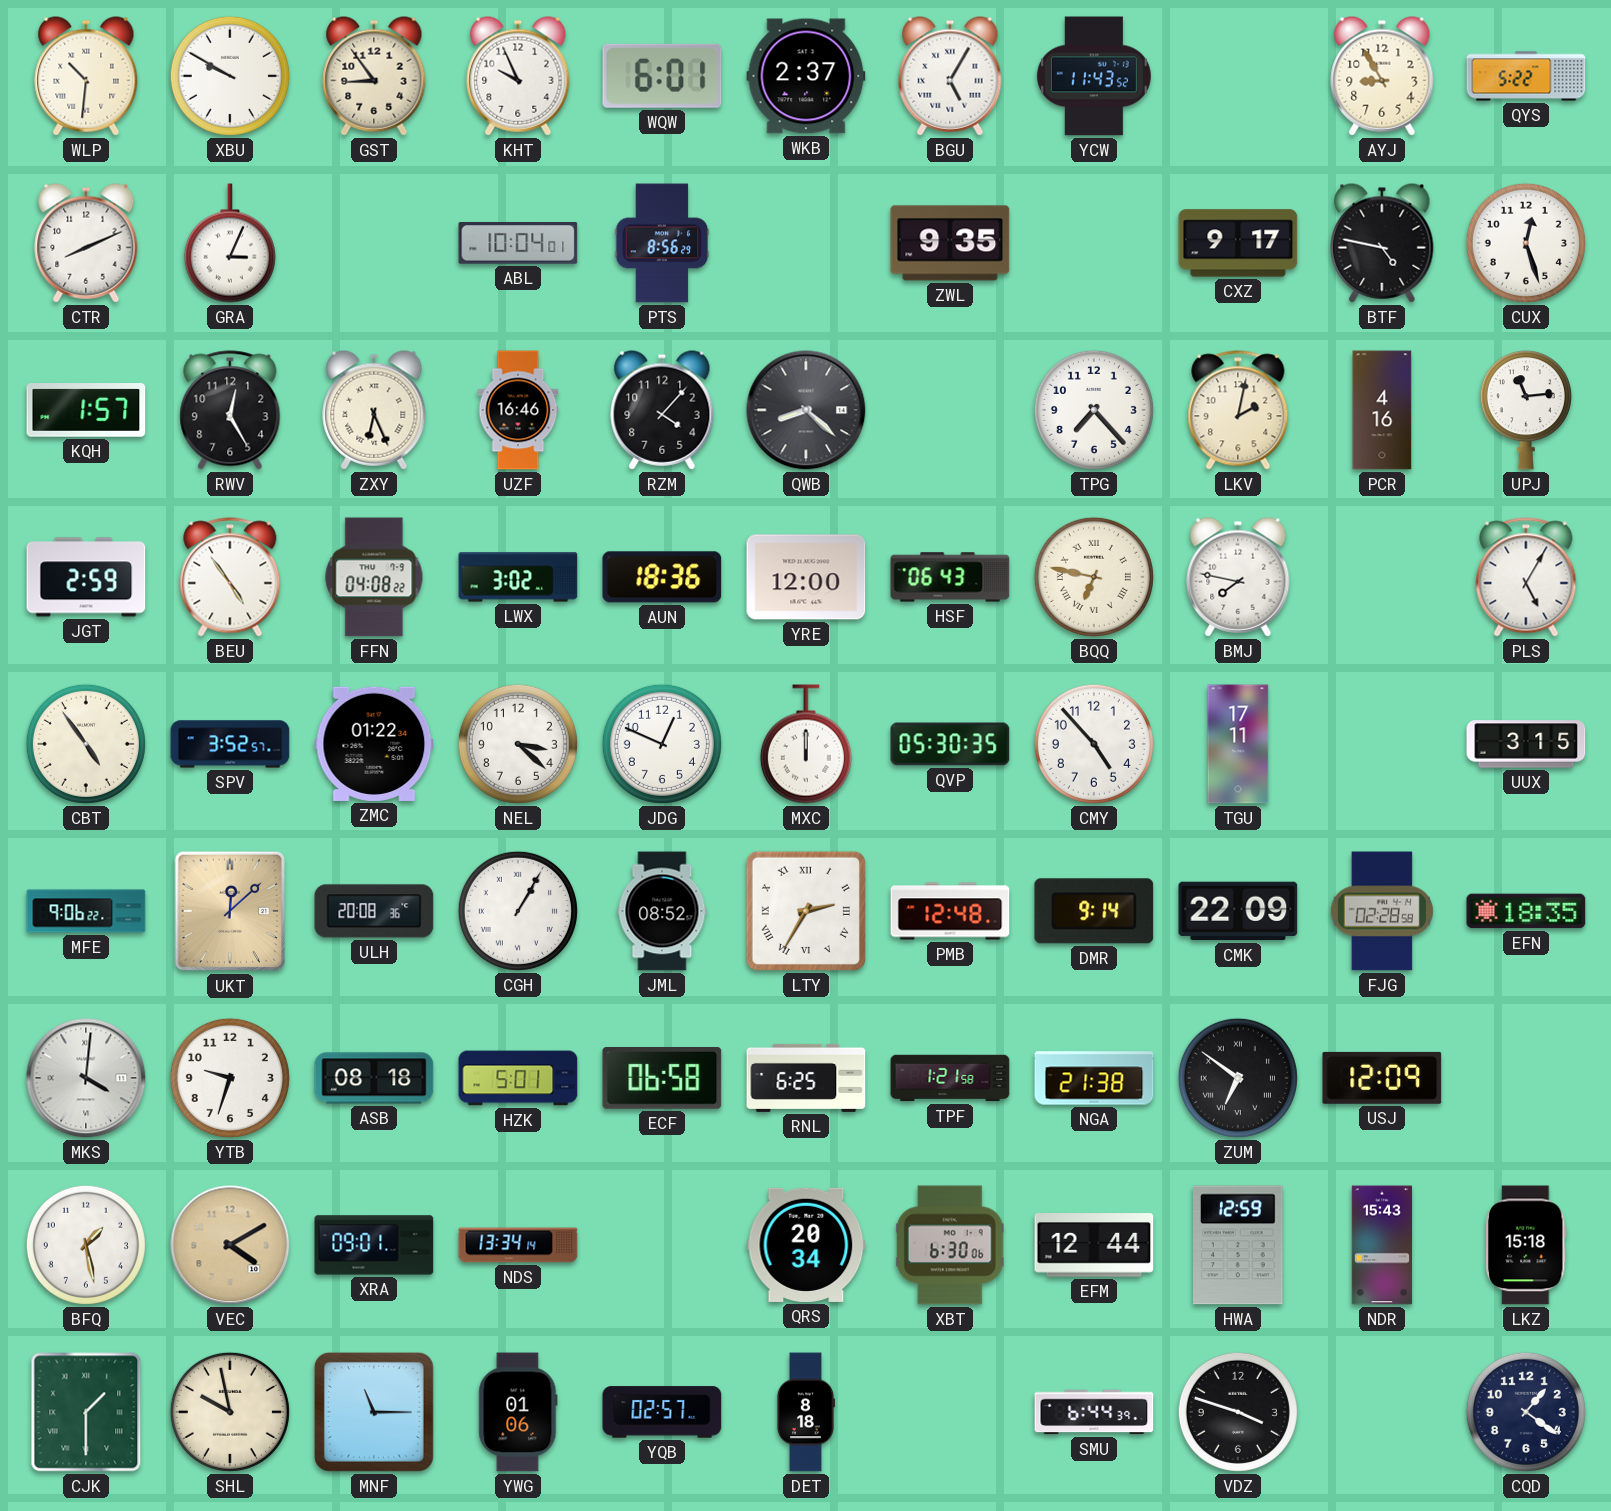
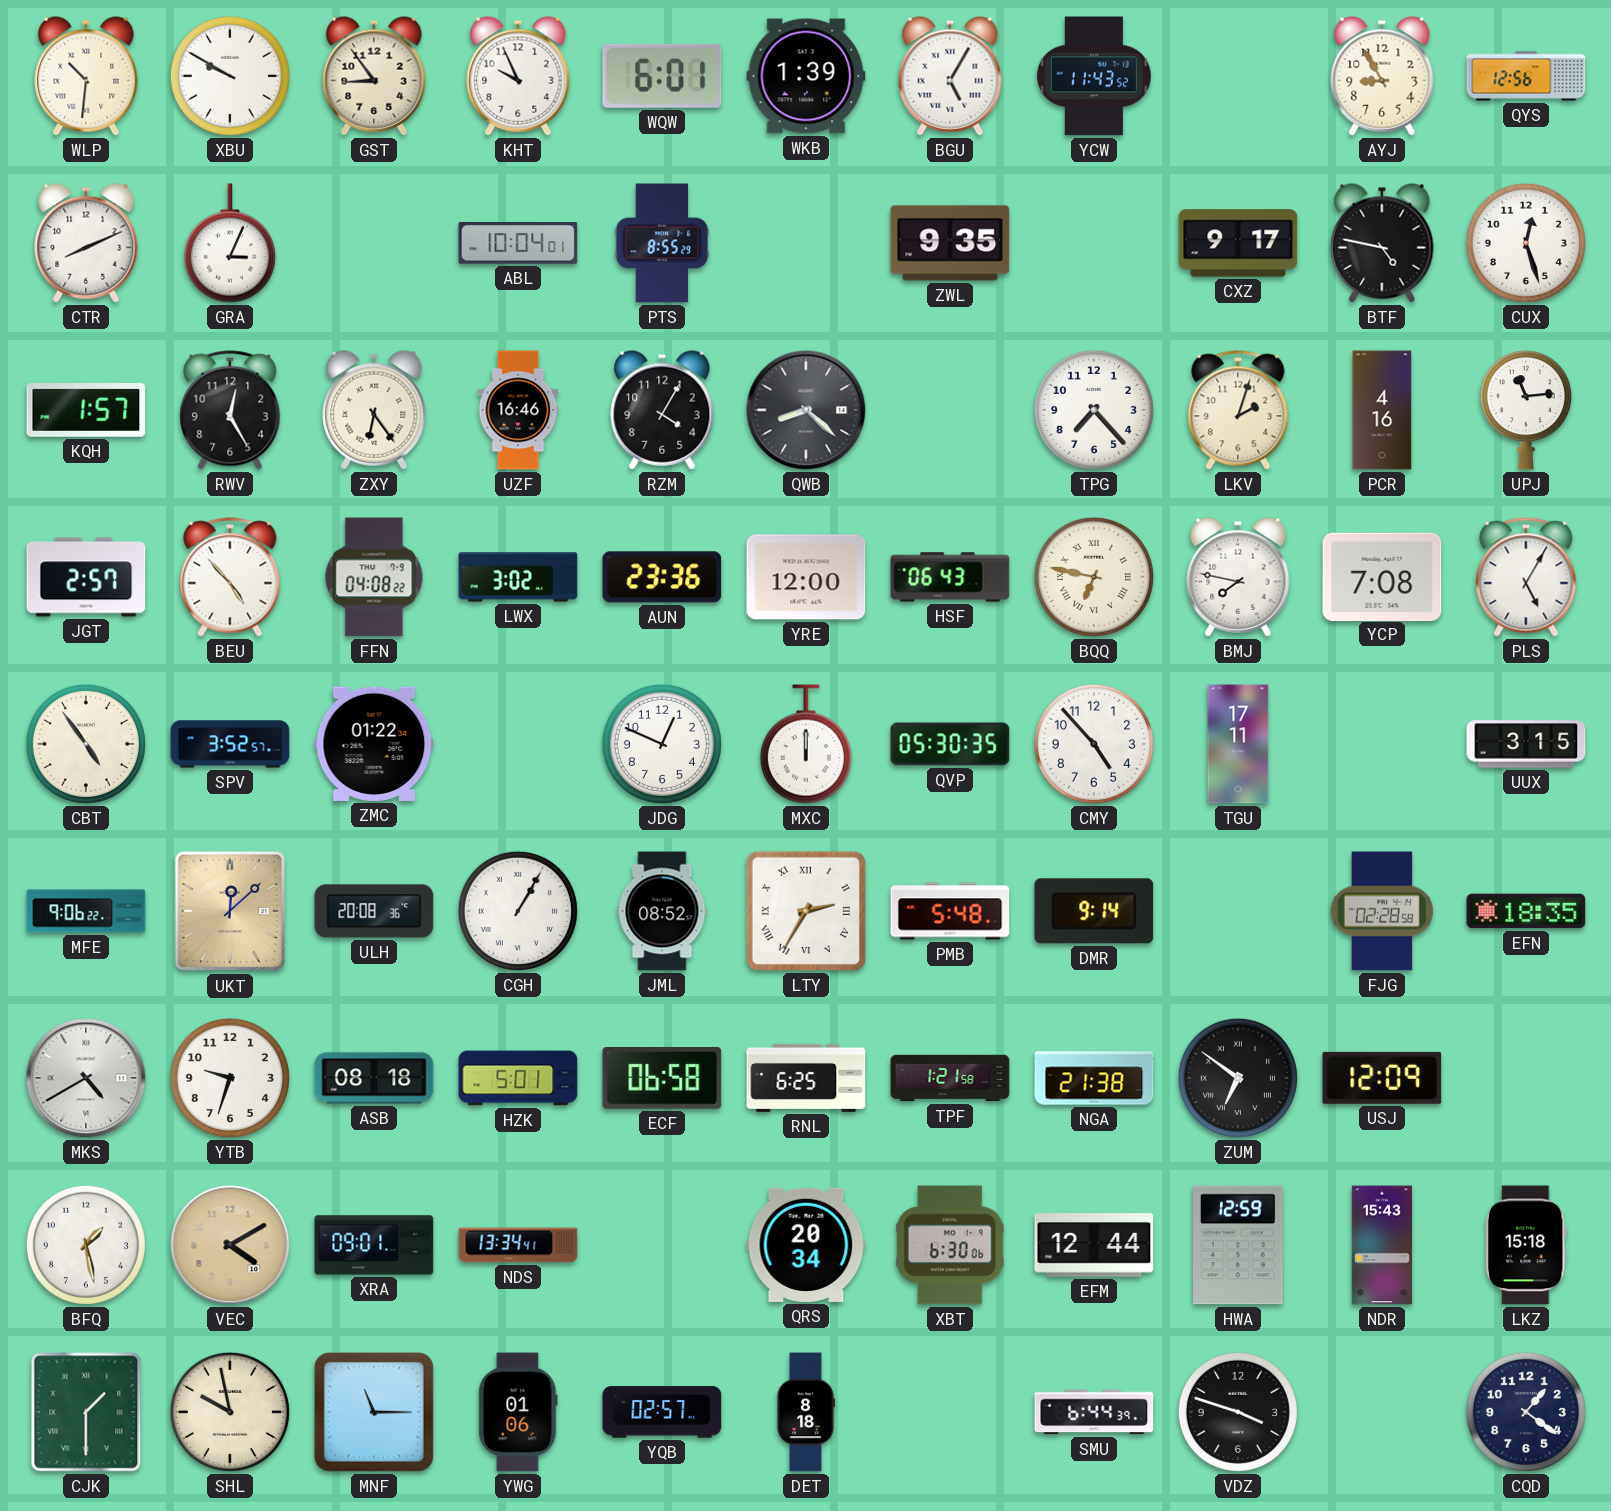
WKB: 2:37 -> 1:39
QYS: 5:22 -> 12:56
PTS: 8:56 -> 8:55
ZXY: 6:26 -> 6:24
RZM: 4:07 -> 4:05
LKV: 2:02 -> 2:03
JGT: 2:59 -> 2:57
BEU: 4:54 -> 4:53
AUN: 18:36 -> 23:36
YCP: none -> 7:08
NEL: 3:22 -> none
PMB: 12:48 -> 5:48
CMK: 22:09 -> none
MKS: 4:01 -> 4:40
NDS: 13:34:14 -> 13:34:41
